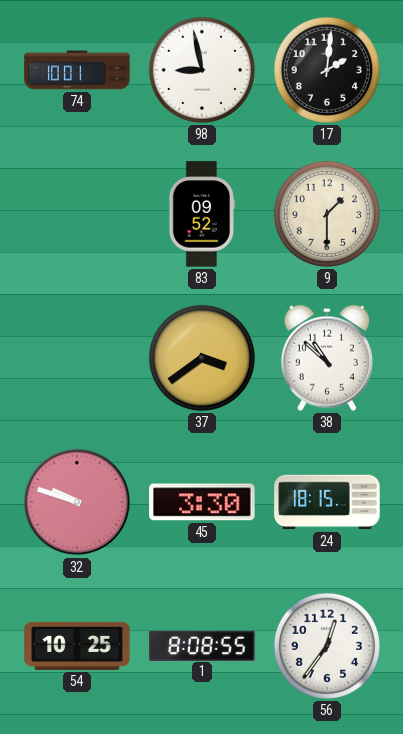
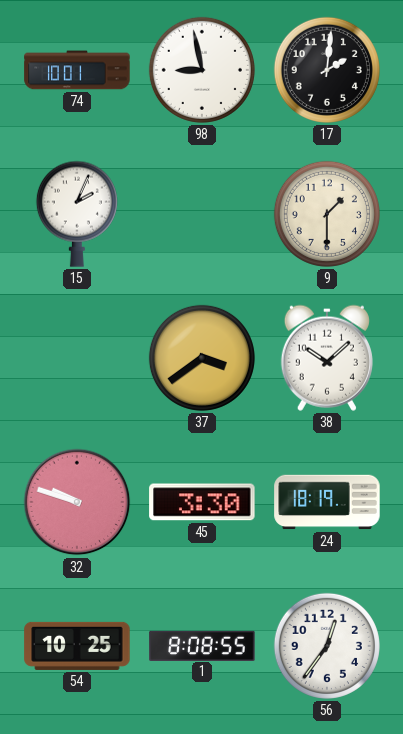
15: none -> 2:04
83: 09:52 -> none
38: 10:52 -> 10:08
24: 18:15 -> 18:19
